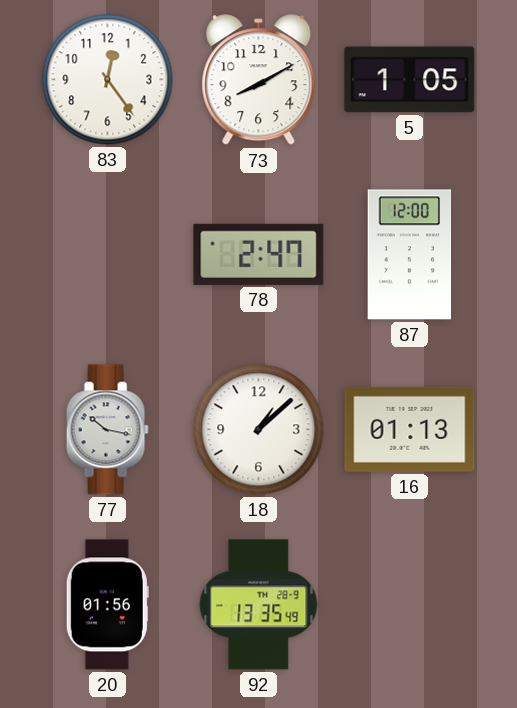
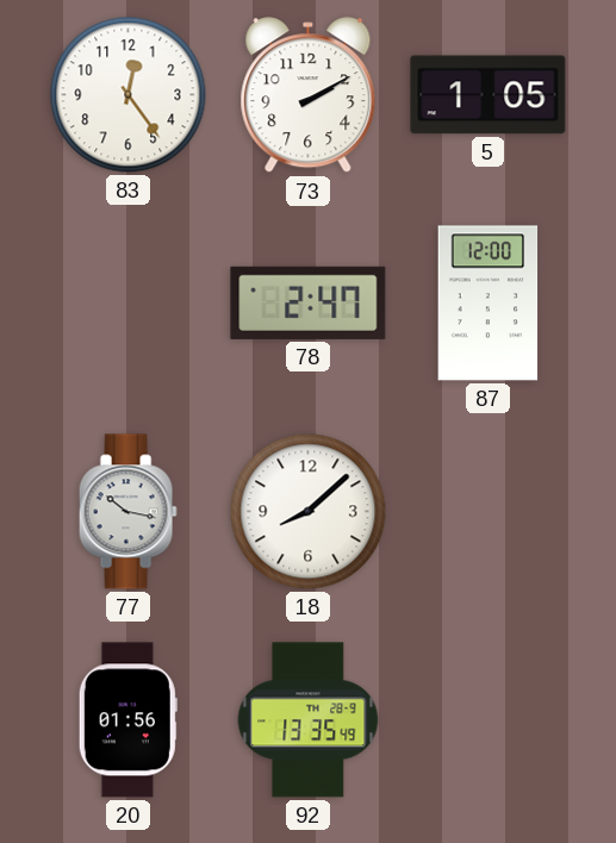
73: 8:10 -> 2:10
18: 1:08 -> 8:08
16: 01:13 -> none
